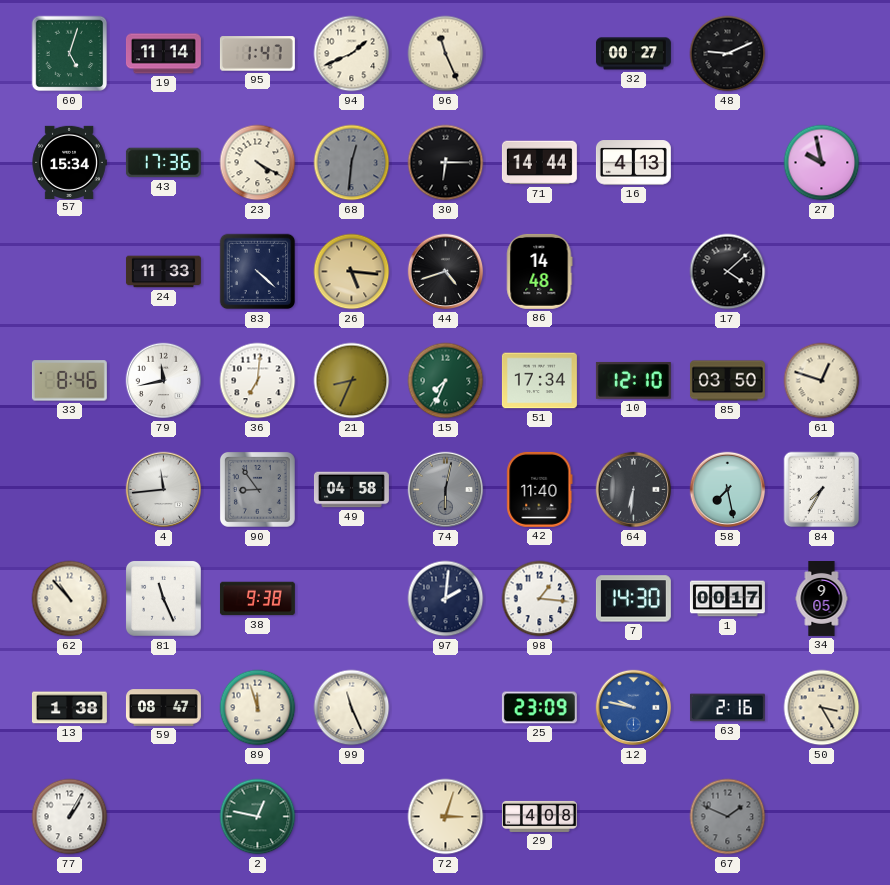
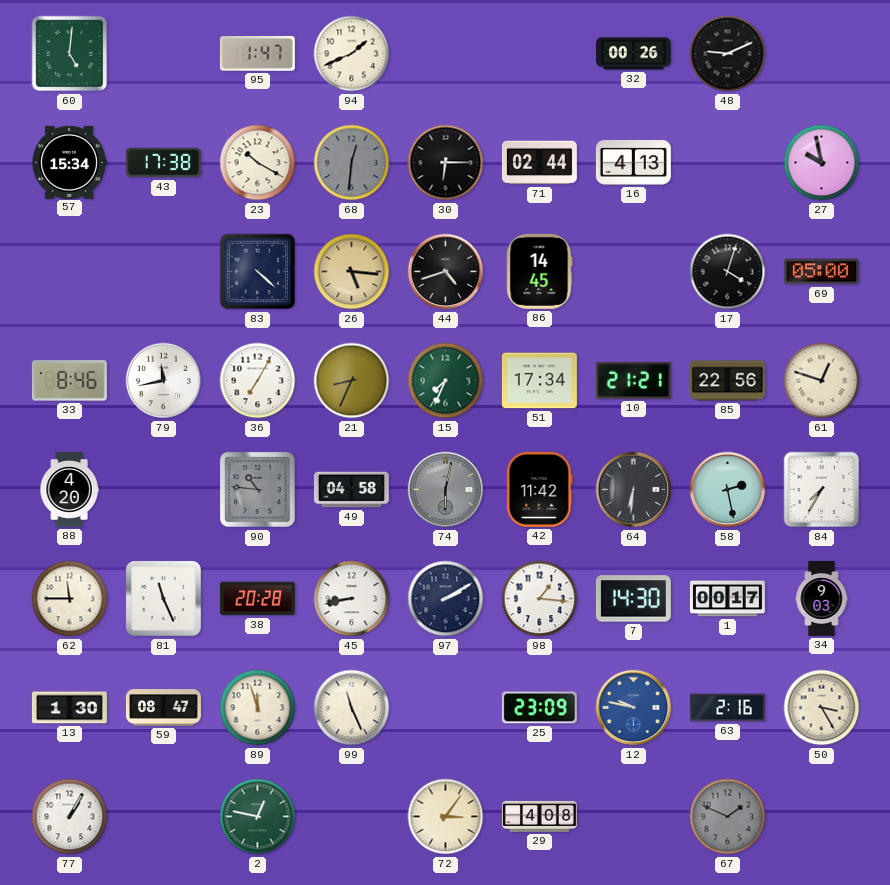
60: 5:03 -> 5:01
19: 11:14 -> none
96: 11:26 -> none
32: 00:27 -> 00:26
43: 17:36 -> 17:38
23: 4:20 -> 10:20
71: 14:44 -> 02:44
24: 11:33 -> none
86: 14:48 -> 14:45
17: 4:08 -> 4:03
69: none -> 05:00
36: 7:01 -> 7:05
10: 12:10 -> 21:21
85: 03:50 -> 22:56
88: none -> 4:20
4: 11:44 -> none
90: 8:54 -> 10:46
42: 11:40 -> 11:42
58: 7:28 -> 2:28
62: 10:53 -> 11:45
38: 9:38 -> 20:28
45: none -> 8:43
97: 2:01 -> 2:10
34: 9:05 -> 9:03
13: 1:38 -> 1:30
72: 3:03 -> 3:06
